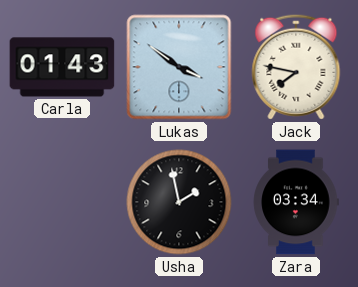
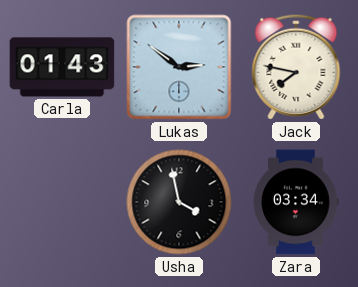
Lukas: 3:51 -> 2:51
Usha: 1:58 -> 3:58
